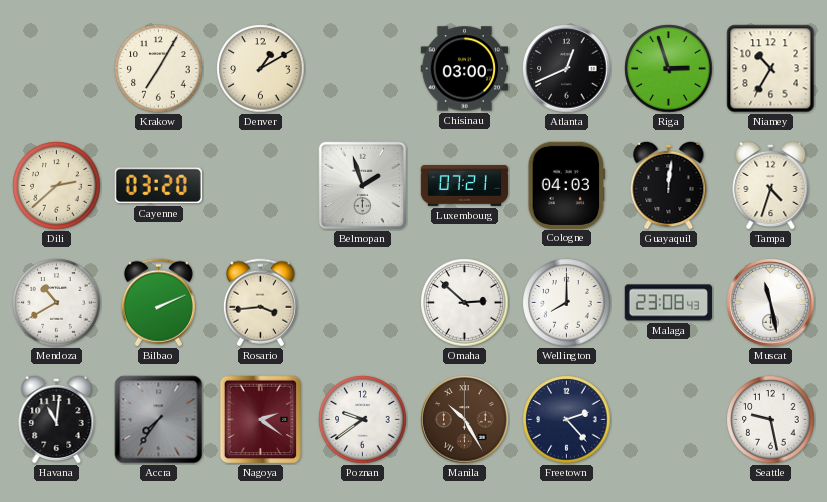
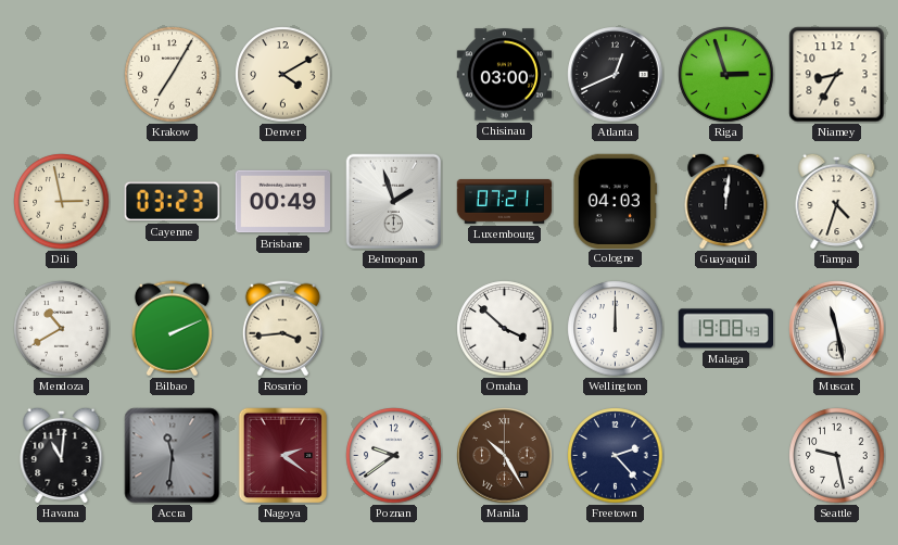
Denver: 1:10 -> 4:10
Niamey: 10:35 -> 8:35
Dili: 2:38 -> 2:58
Cayenne: 03:20 -> 03:23
Brisbane: none -> 00:49
Omaha: 2:52 -> 3:52
Wellington: 8:00 -> 12:00
Malaga: 23:08 -> 19:08
Accra: 7:36 -> 11:31
